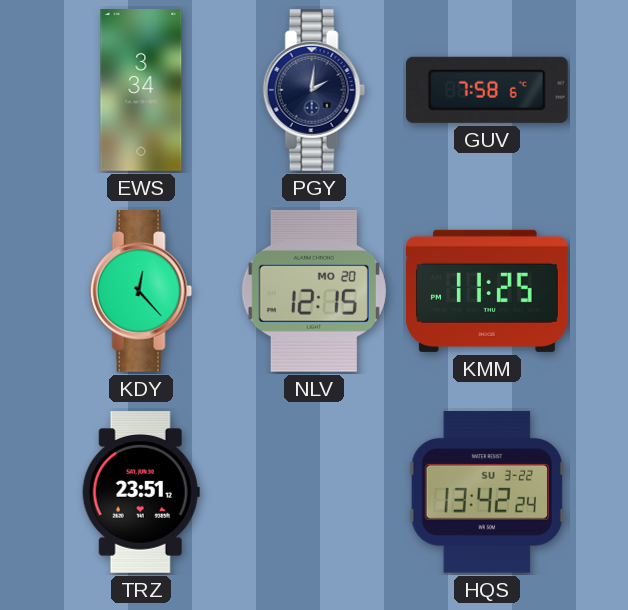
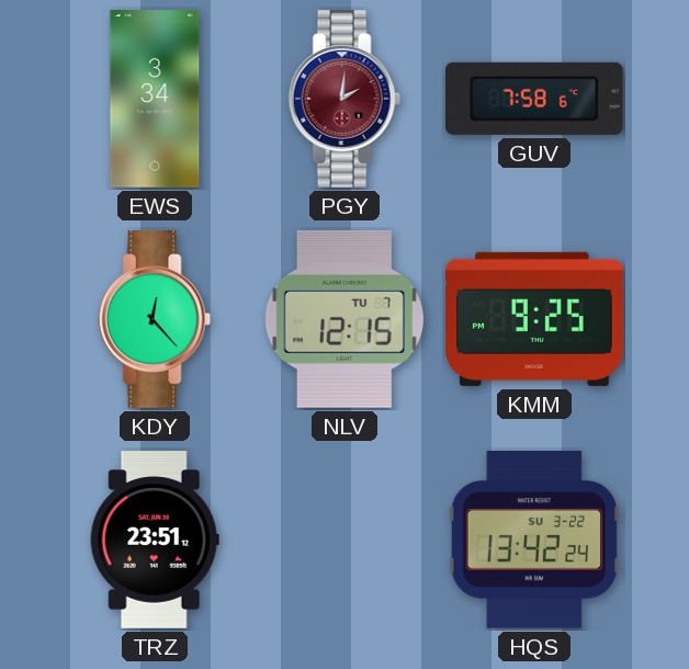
PGY dial: navy -> burgundy
NLV date: MO 20 -> TU 7
KMM: 11:25 -> 9:25
